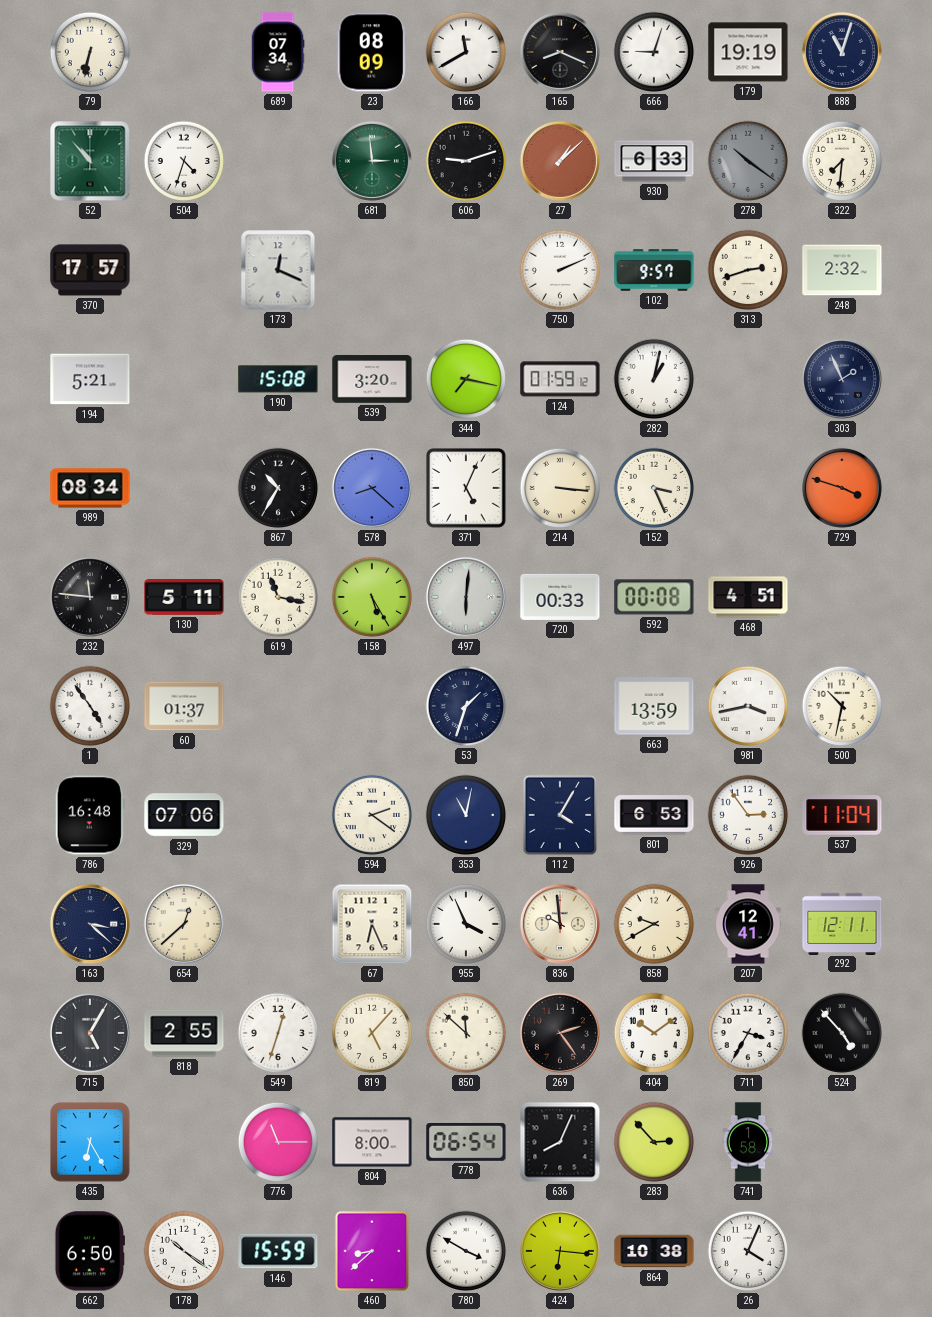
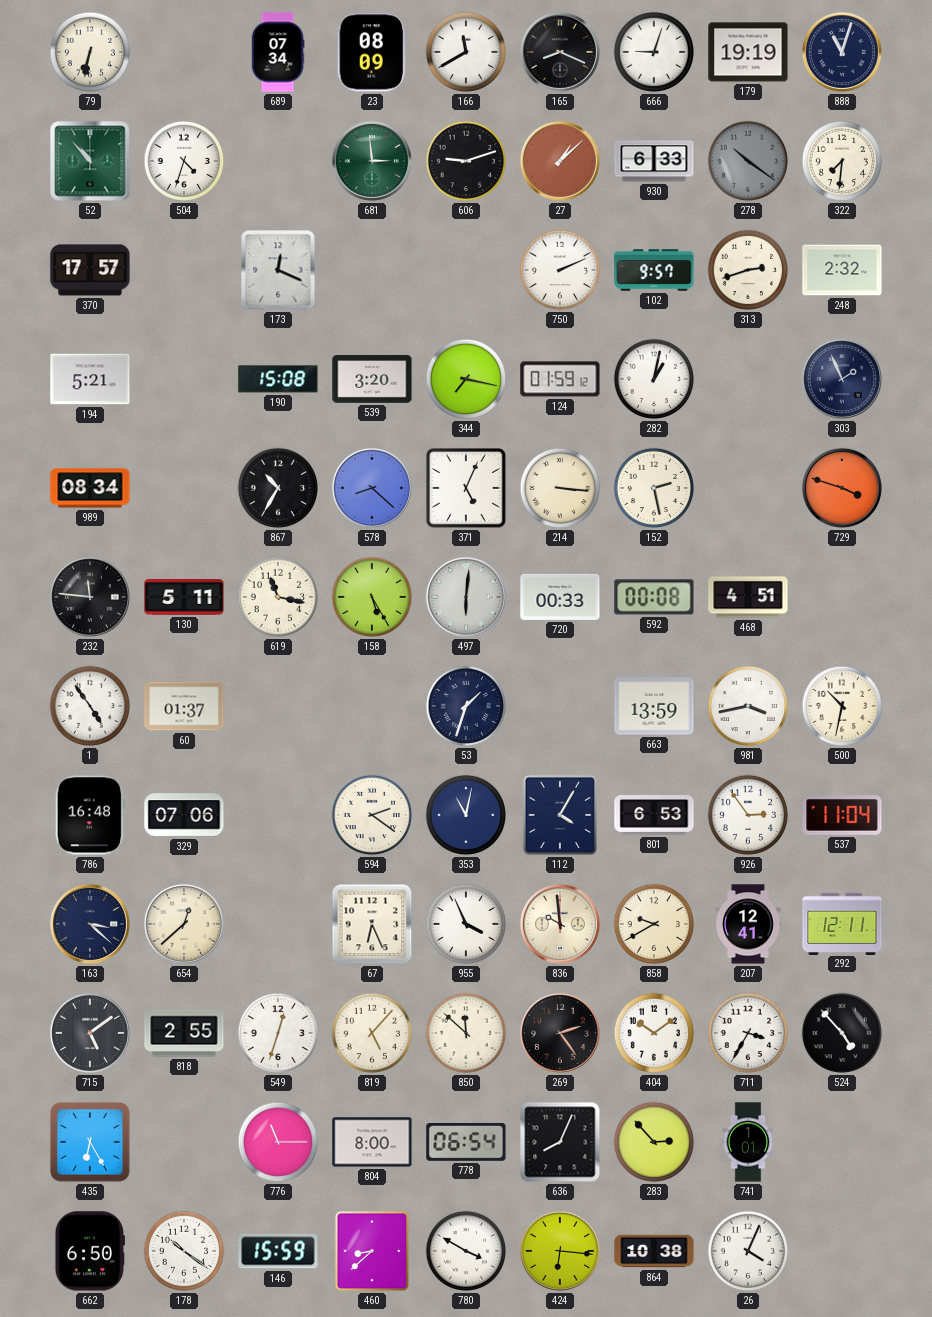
152: 3:26 -> 2:28
715: 5:05 -> 5:09
741: 1:58 -> 1:01
